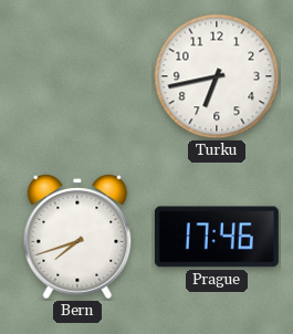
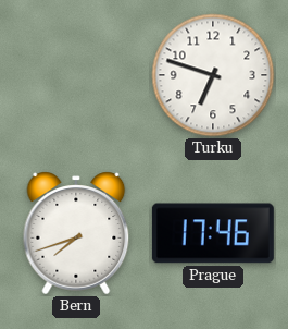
Turku: 6:43 -> 6:48
